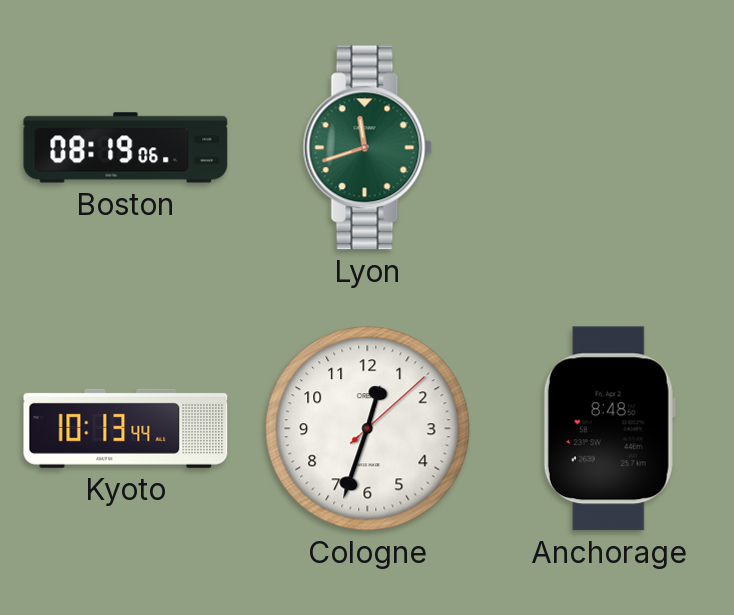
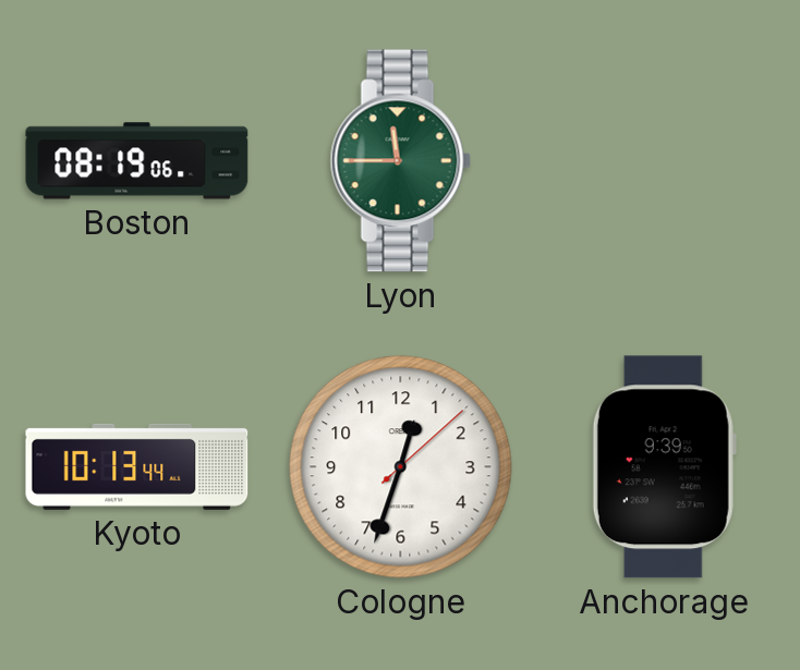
Lyon: 11:42 -> 11:45
Anchorage: 8:48 -> 9:39
